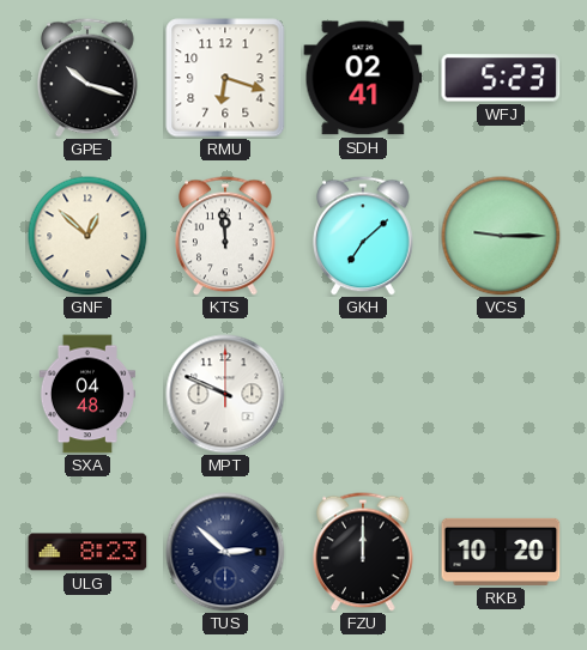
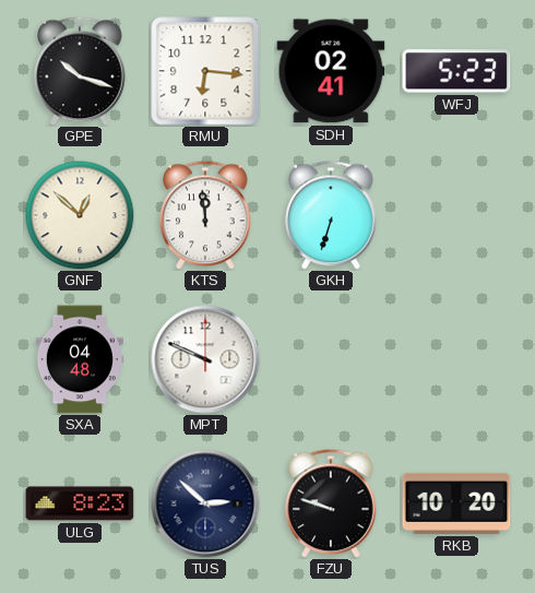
RMU: 6:18 -> 6:16
GKH: 7:08 -> 6:33
VCS: 9:15 -> none
FZU: 12:00 -> 9:48
